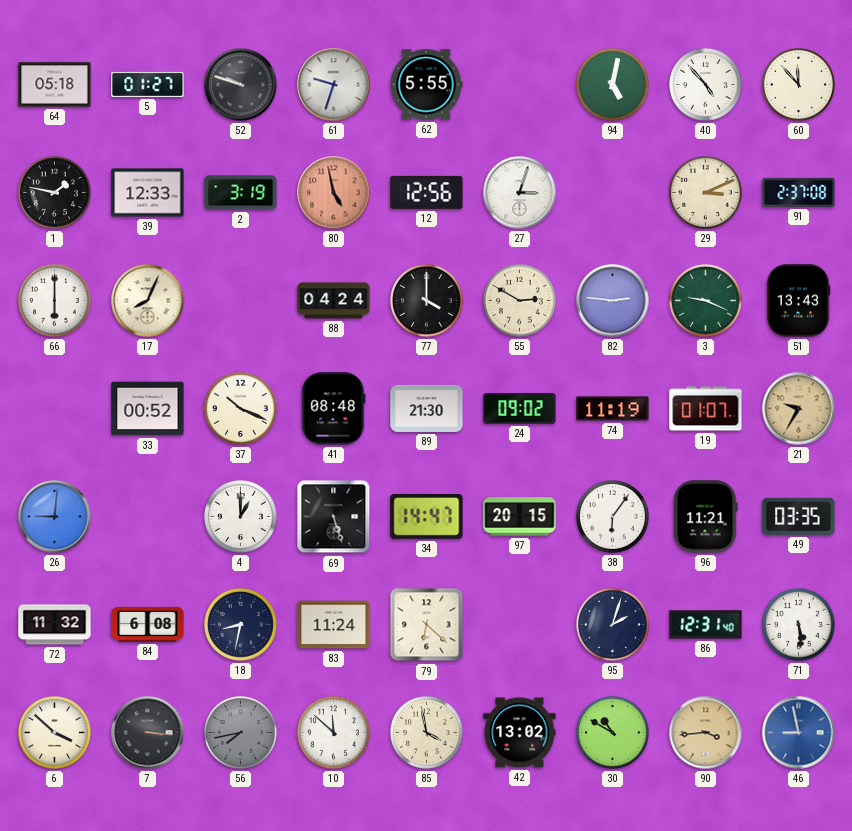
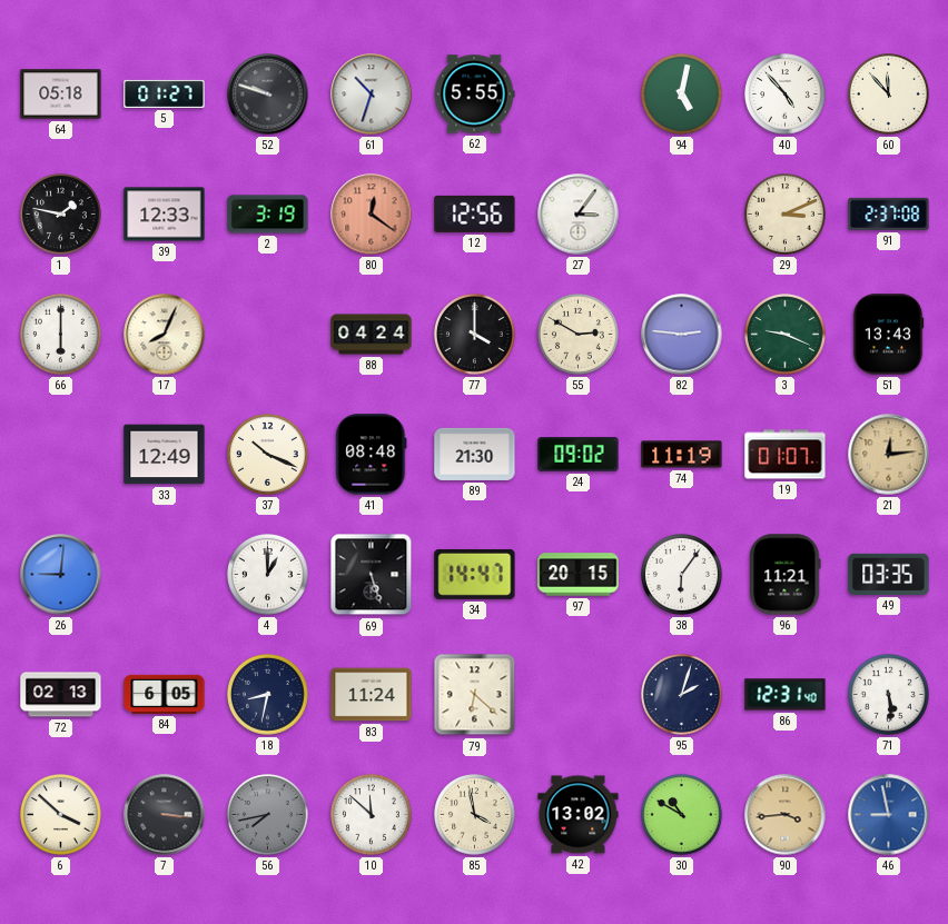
61: 9:33 -> 10:33
80: 4:58 -> 12:21
27: 3:03 -> 3:06
33: 00:52 -> 12:49
21: 9:35 -> 12:14
72: 11:32 -> 02:13
84: 6:08 -> 6:05
